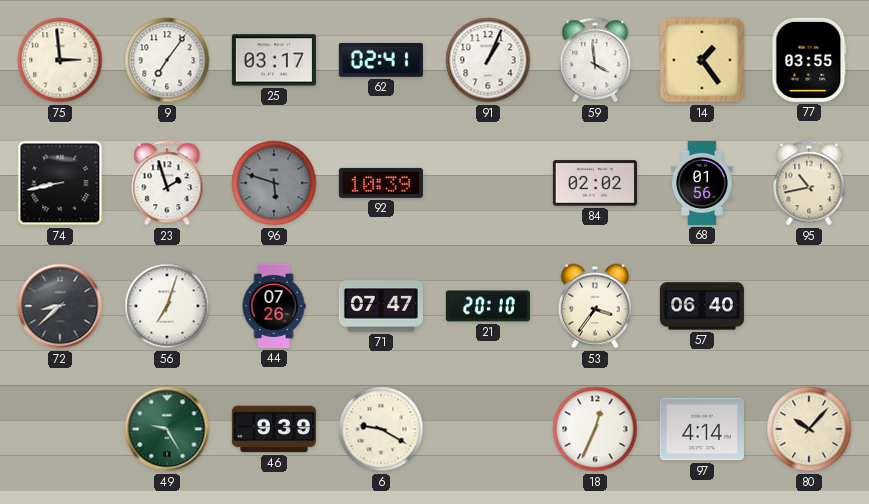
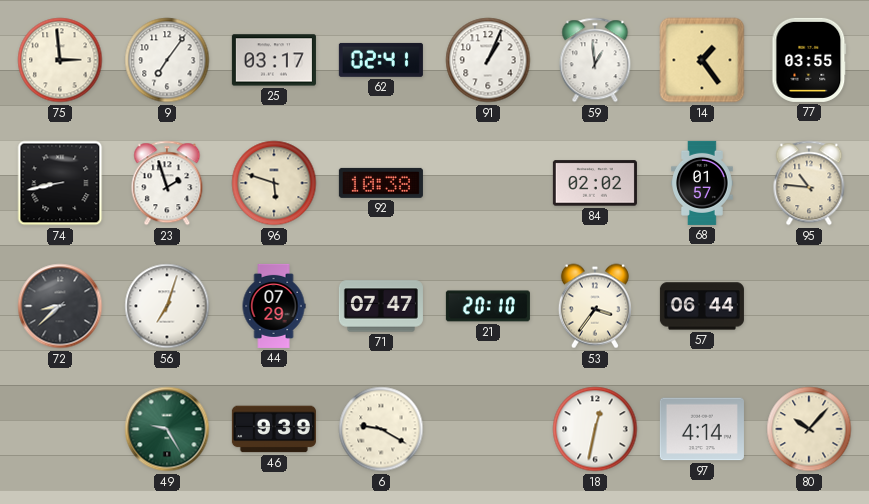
59: 3:59 -> 12:59
96 dial: grey -> cream
92: 10:39 -> 10:38
68: 01:56 -> 01:57
95: 10:43 -> 10:46
44: 07:26 -> 07:29
57: 06:40 -> 06:44
18: 12:34 -> 12:32
